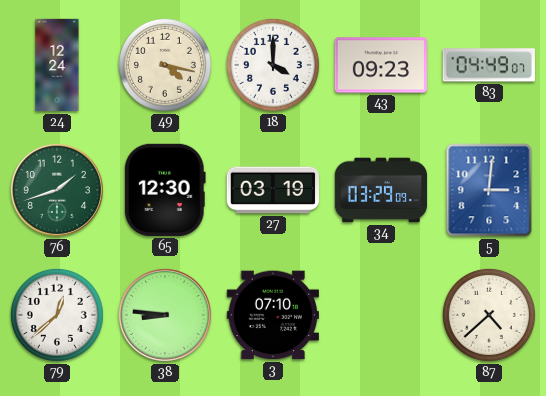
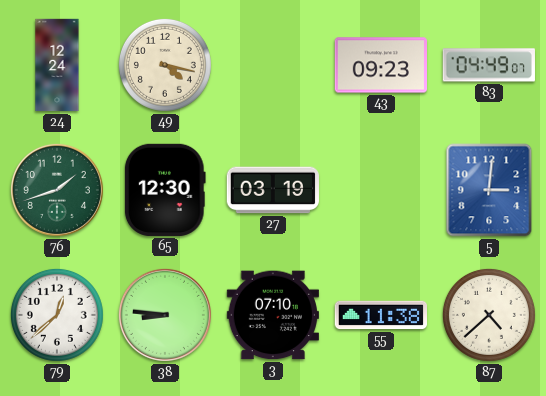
18: 4:00 -> none
34: 03:29 -> none
55: none -> 11:38
